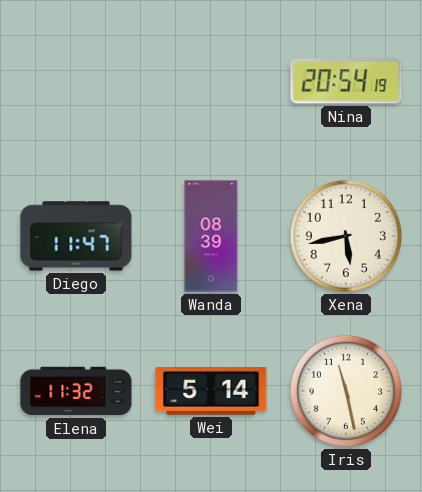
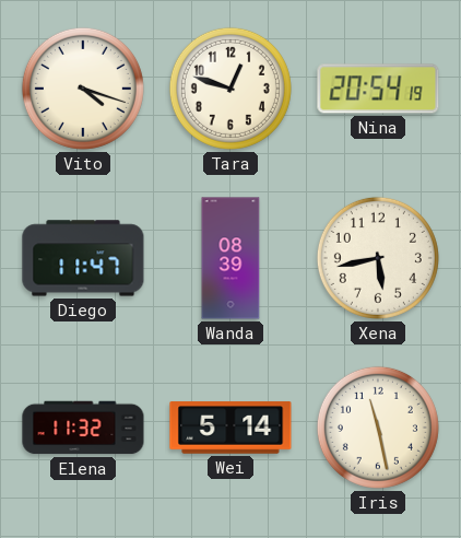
Vito: none -> 4:18
Tara: none -> 12:48
